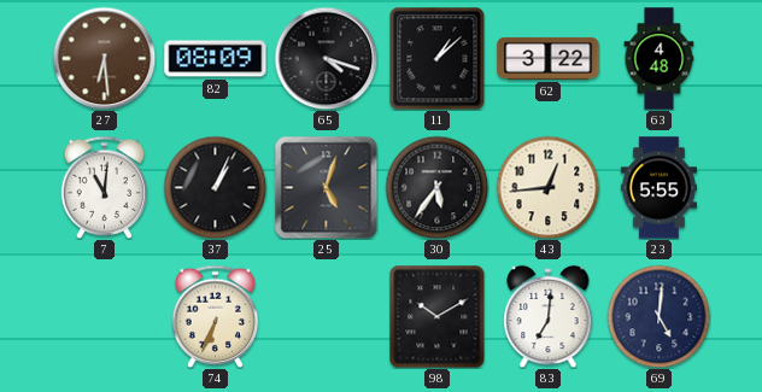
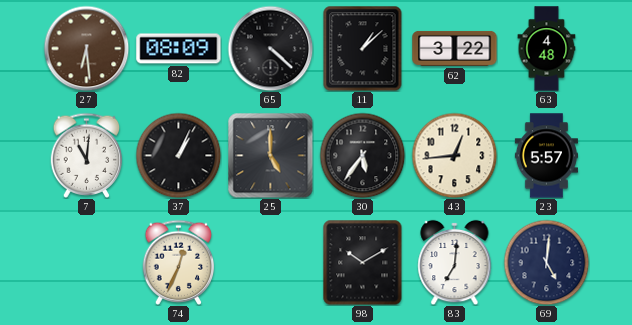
65: 4:18 -> 4:22
25: 5:03 -> 5:00
23: 5:55 -> 5:57
74: 6:34 -> 12:34
